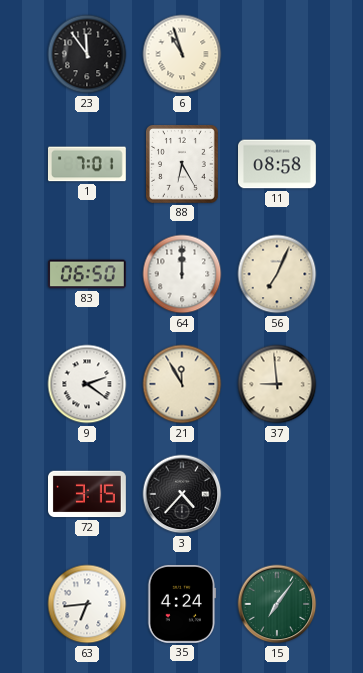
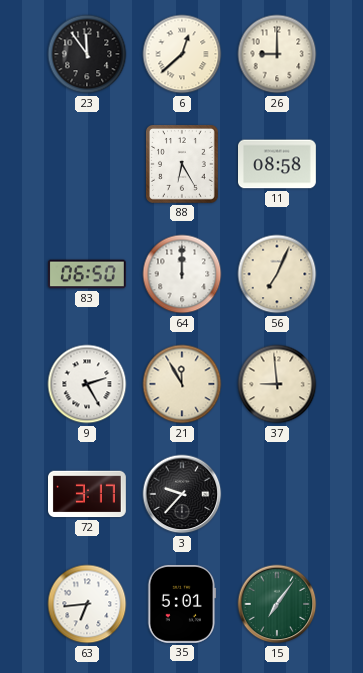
6: 10:57 -> 12:38
26: none -> 9:00
1: 7:01 -> none
9: 2:21 -> 2:25
72: 3:15 -> 3:17
3: 4:37 -> 9:37
35: 4:24 -> 5:01
